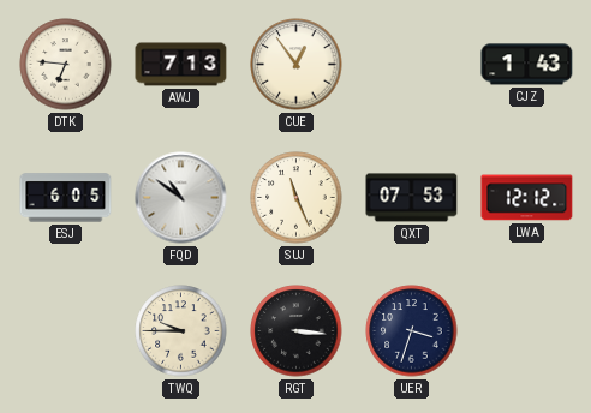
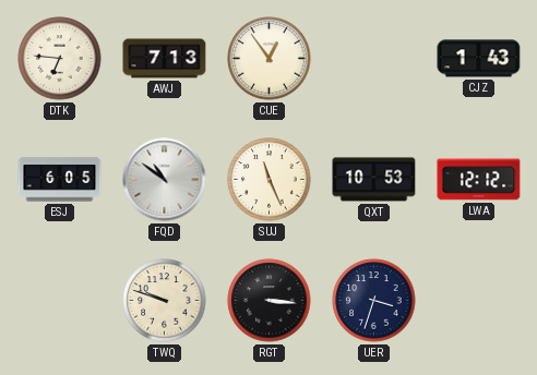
QXT: 07:53 -> 10:53
TWQ: 9:45 -> 9:48
